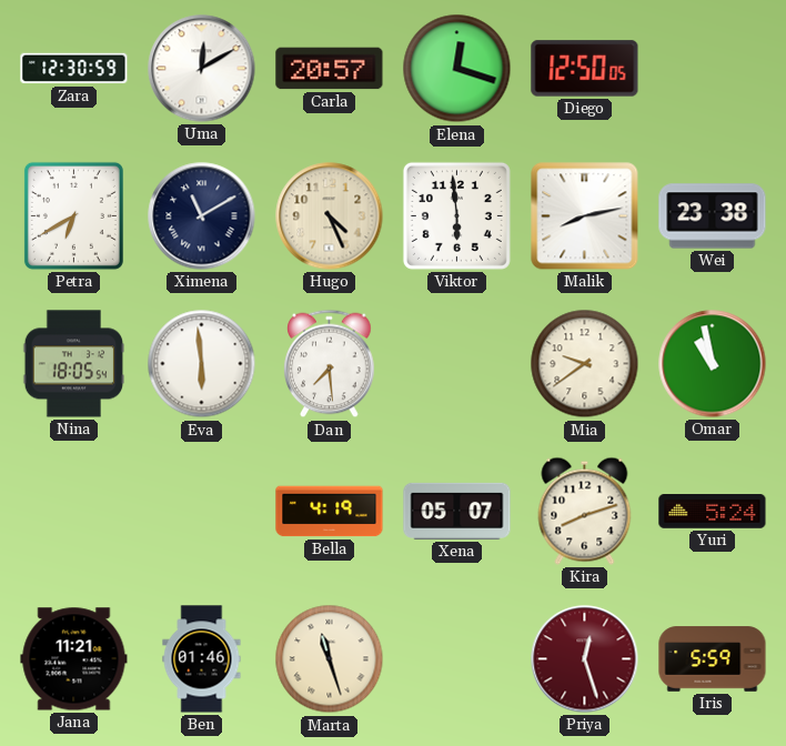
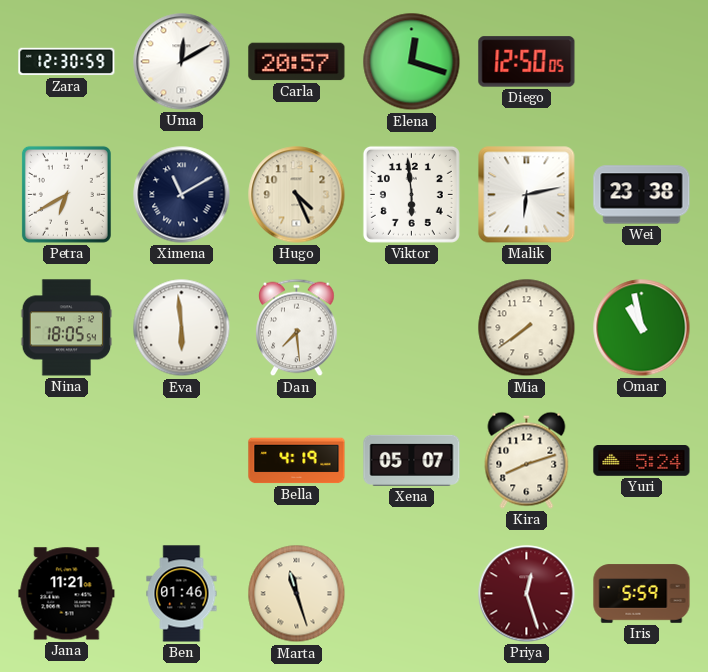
Malik: 8:13 -> 6:13
Mia: 9:39 -> 7:39
